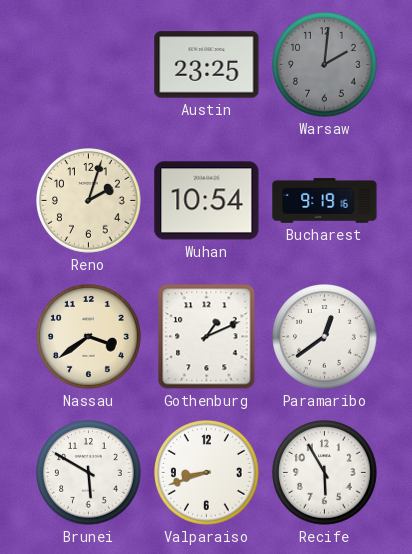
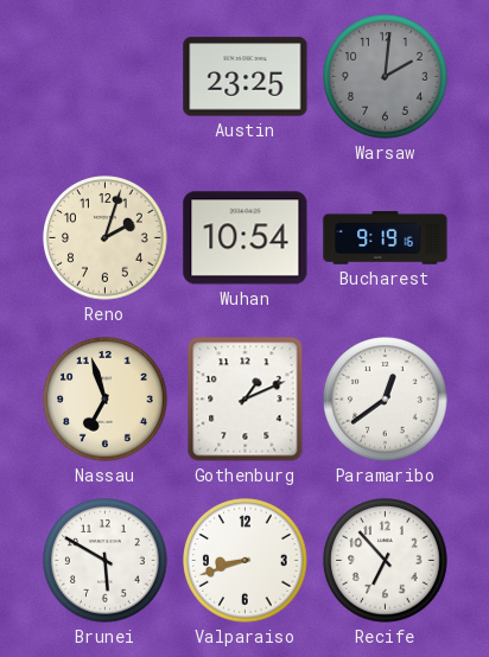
Nassau: 3:39 -> 6:57
Recife: 5:55 -> 6:53
